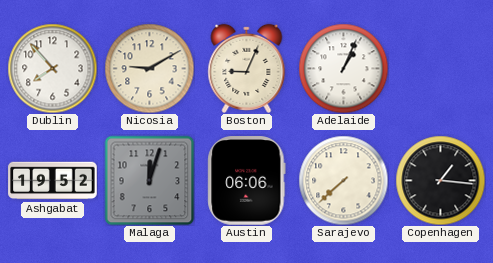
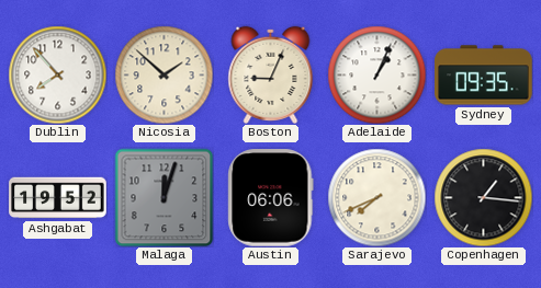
Nicosia: 9:10 -> 1:52
Sydney: none -> 09:35
Sarajevo: 7:38 -> 7:41
